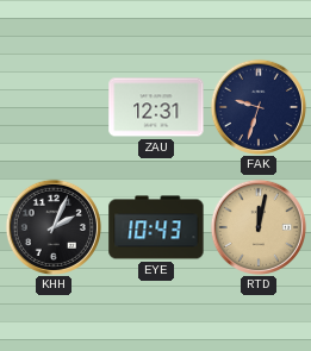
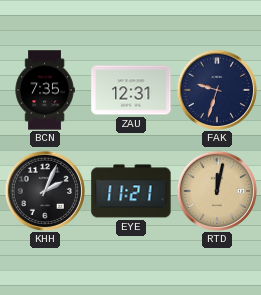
BCN: none -> 7:35
EYE: 10:43 -> 11:21
